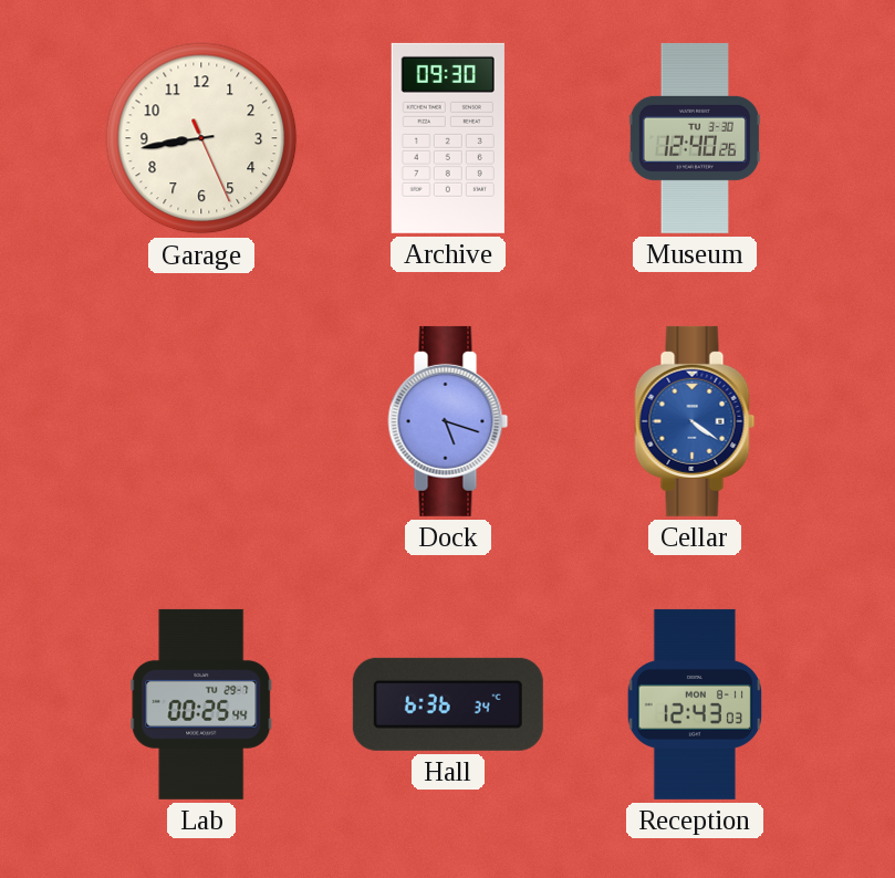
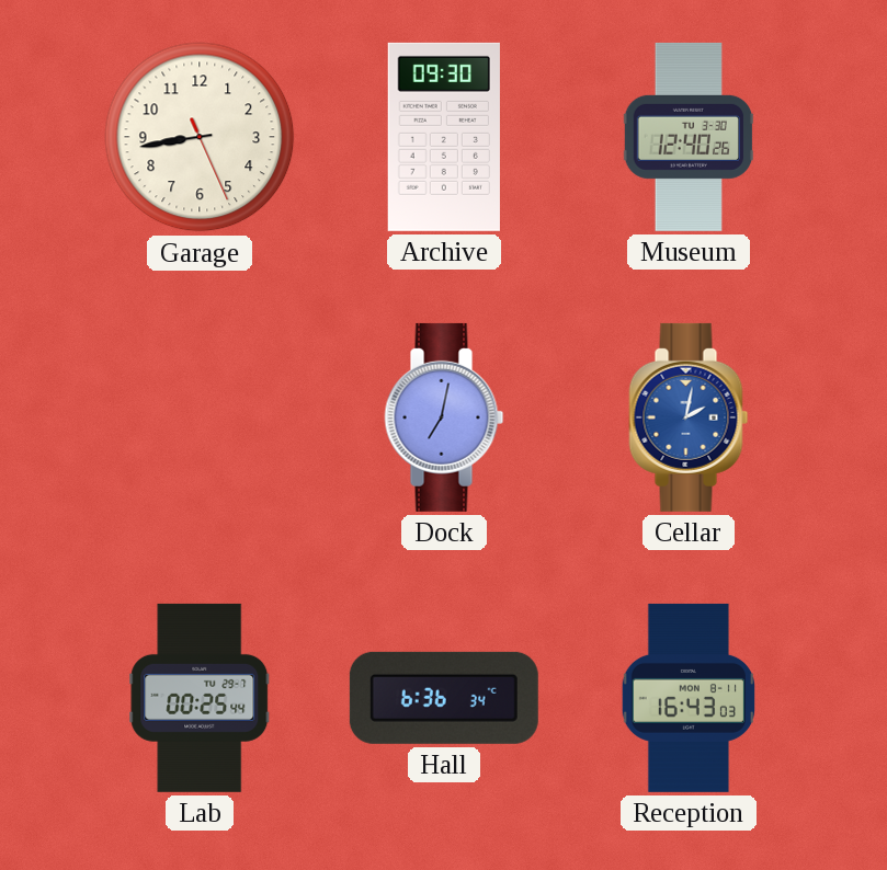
Dock: 5:18 -> 7:02
Cellar: 4:21 -> 2:02
Reception: 12:43 -> 16:43
